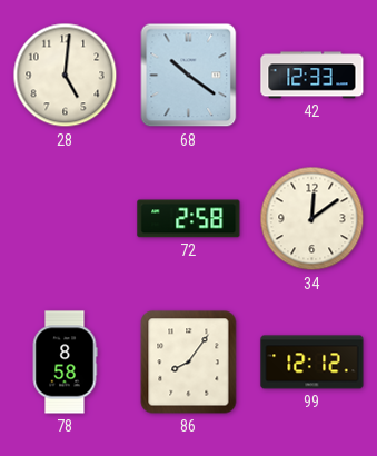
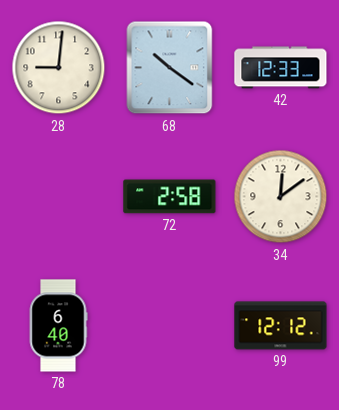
28: 5:01 -> 9:01
78: 8:58 -> 6:40
86: 8:06 -> none
